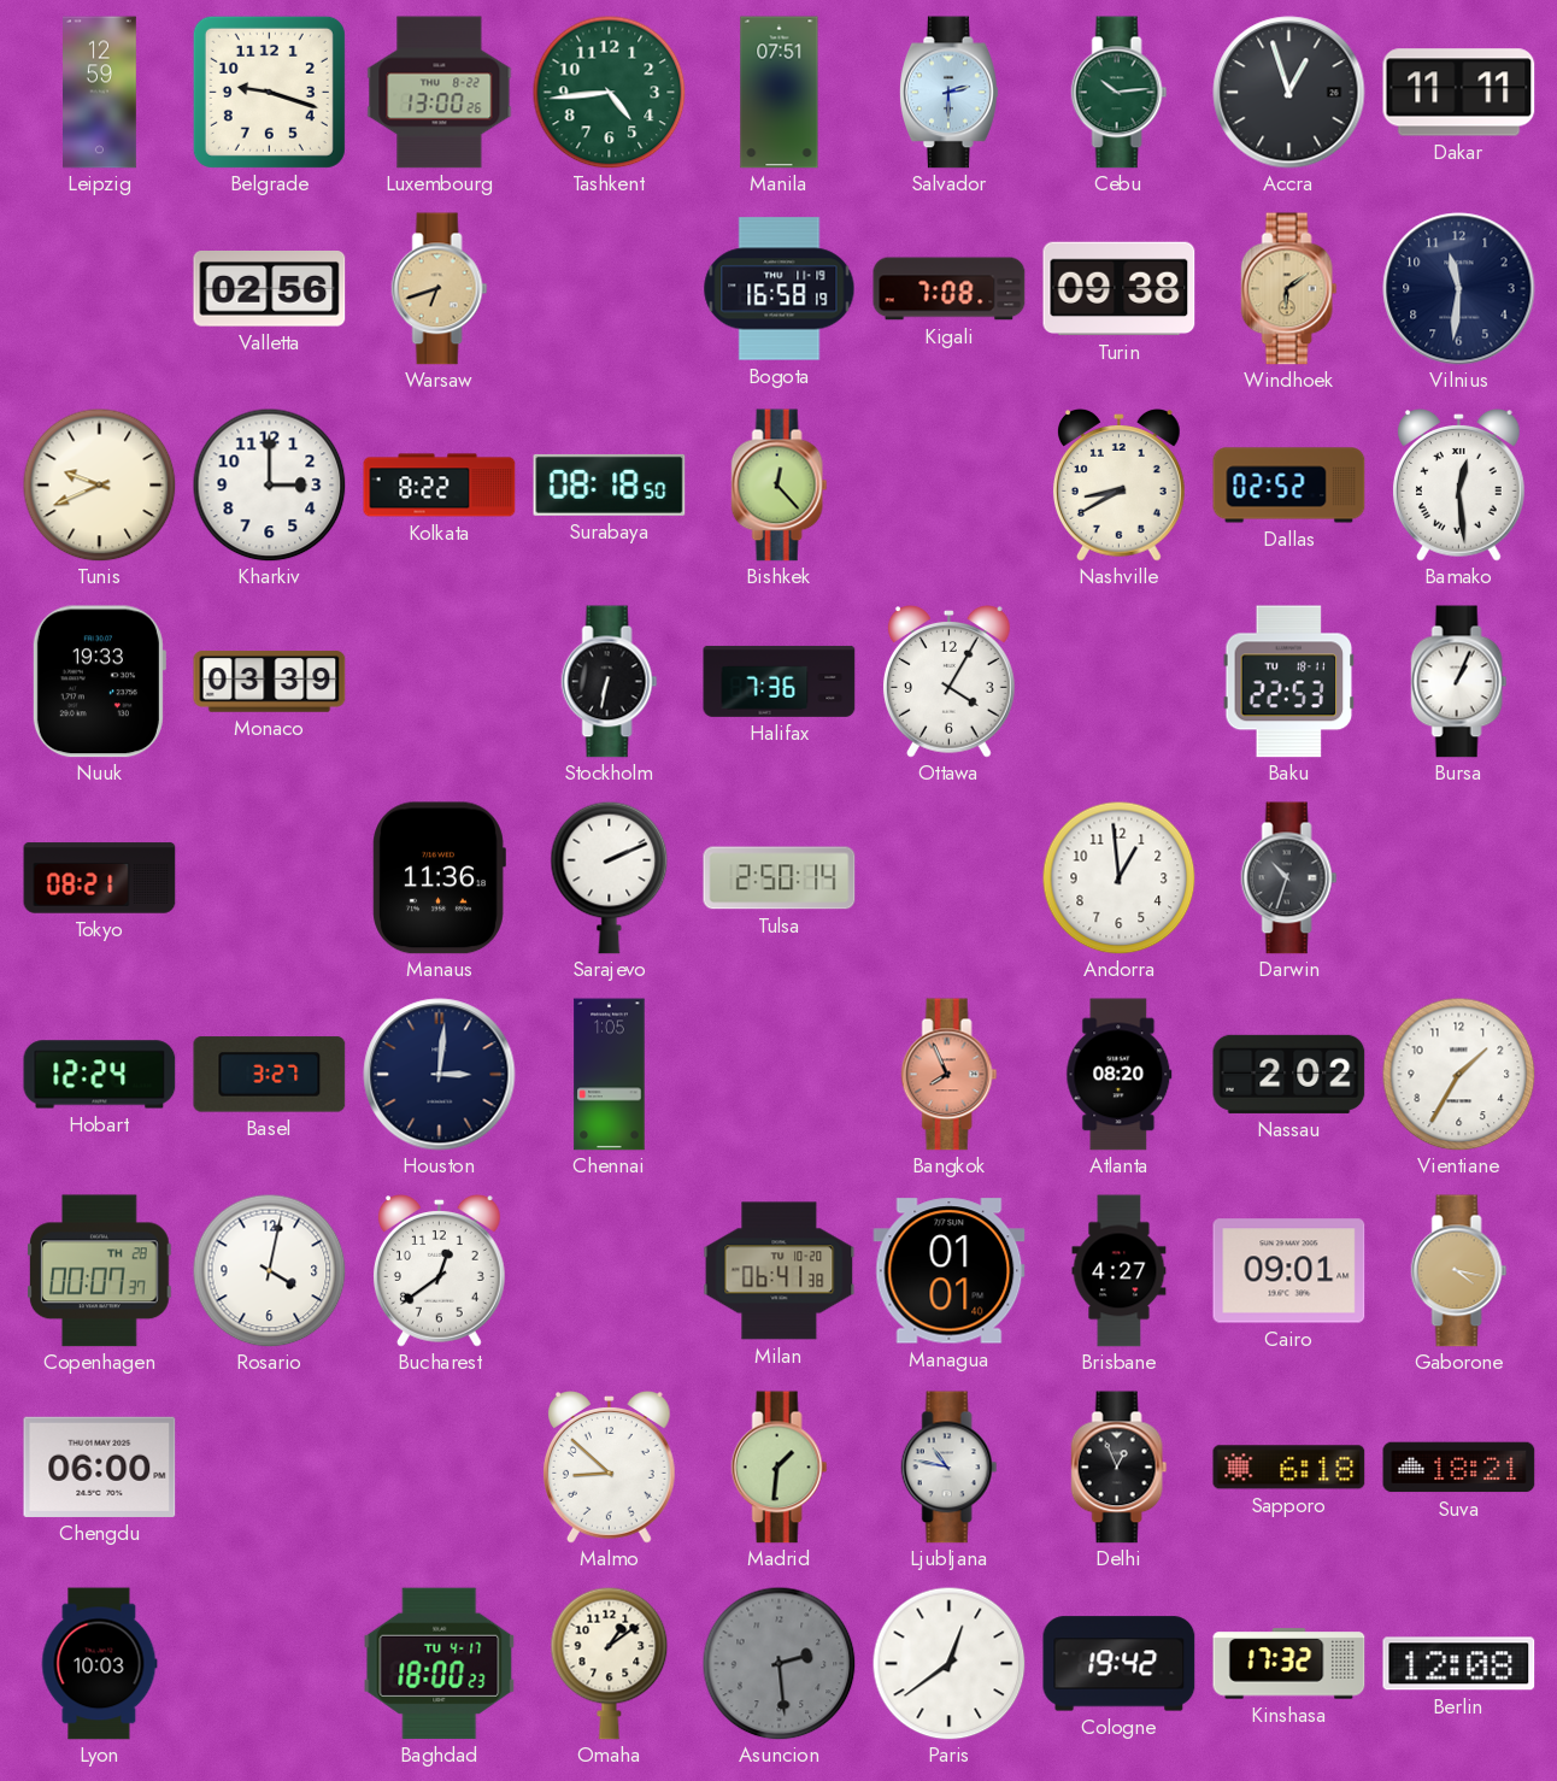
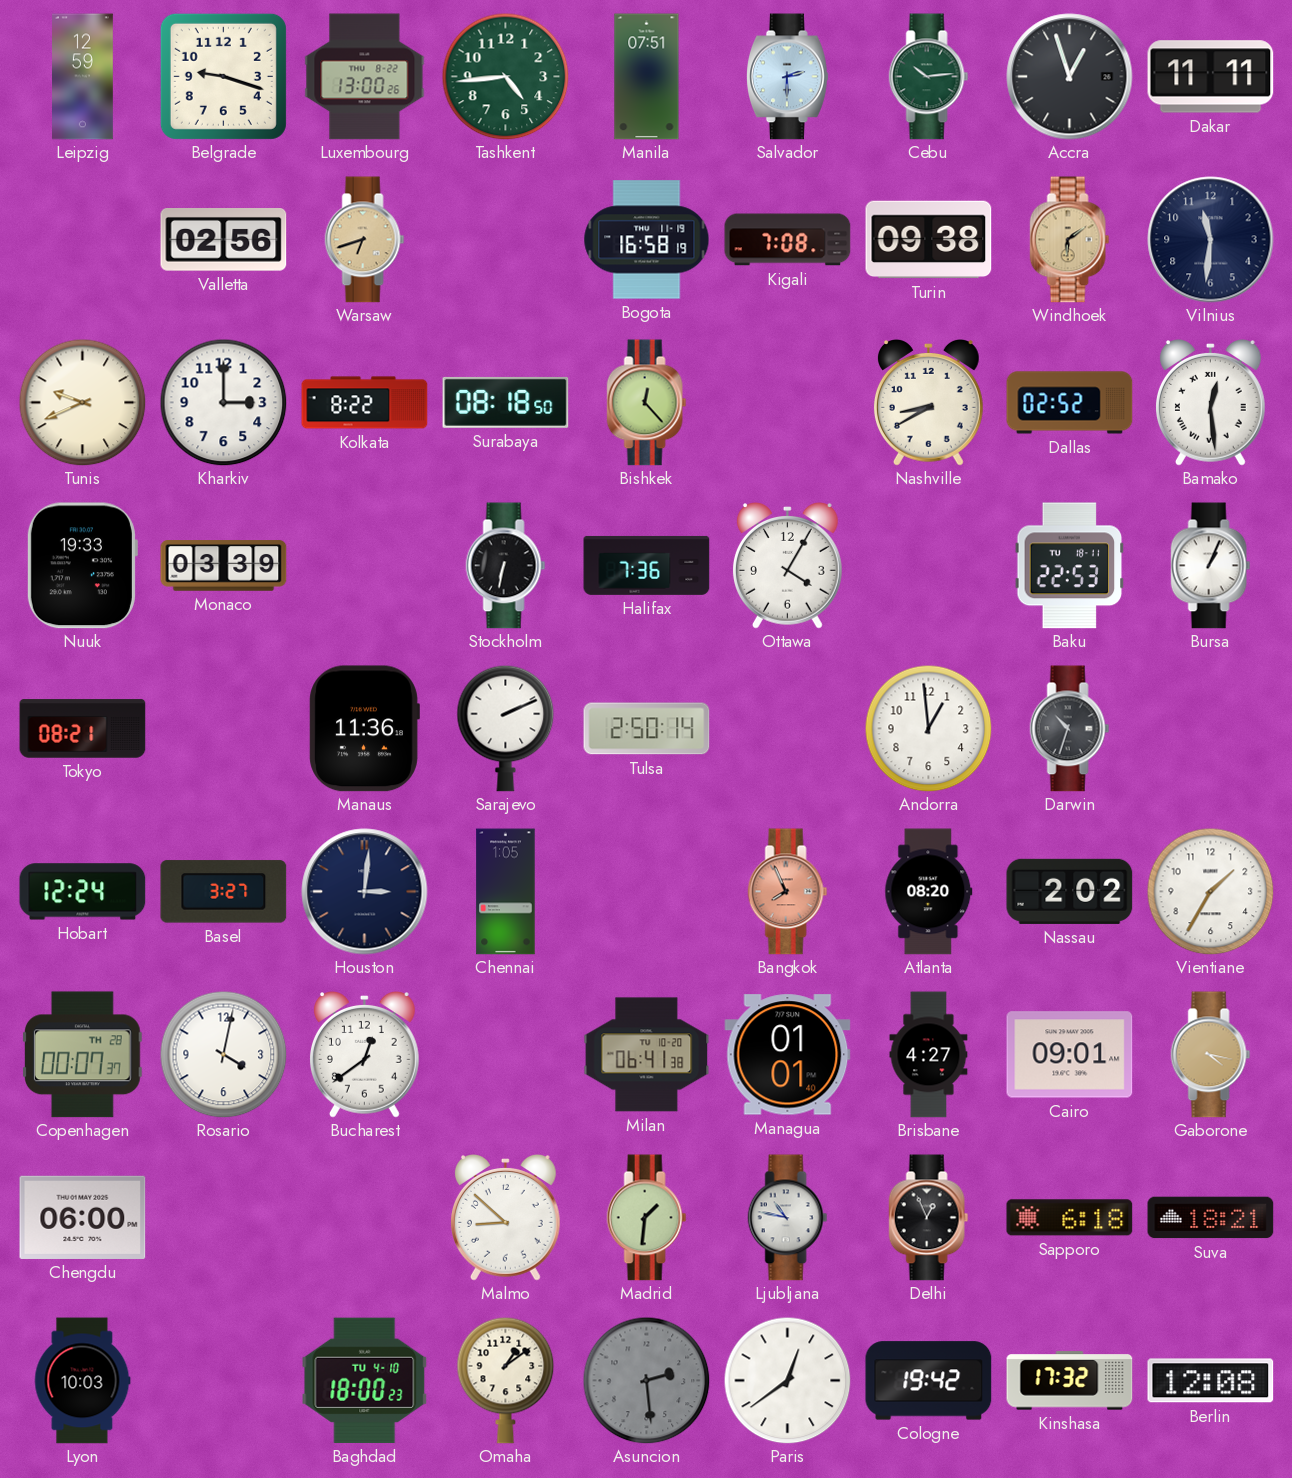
Baghdad date: TU 4-17 -> TU 4-10
